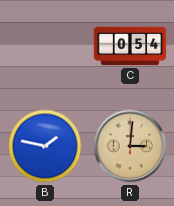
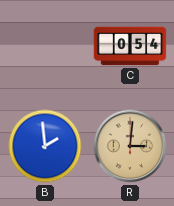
B: 1:47 -> 1:59
